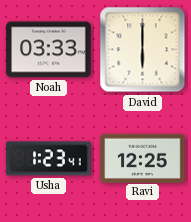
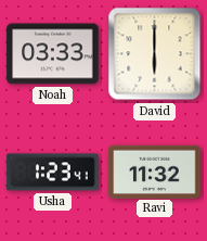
Ravi: 12:25 -> 11:32
